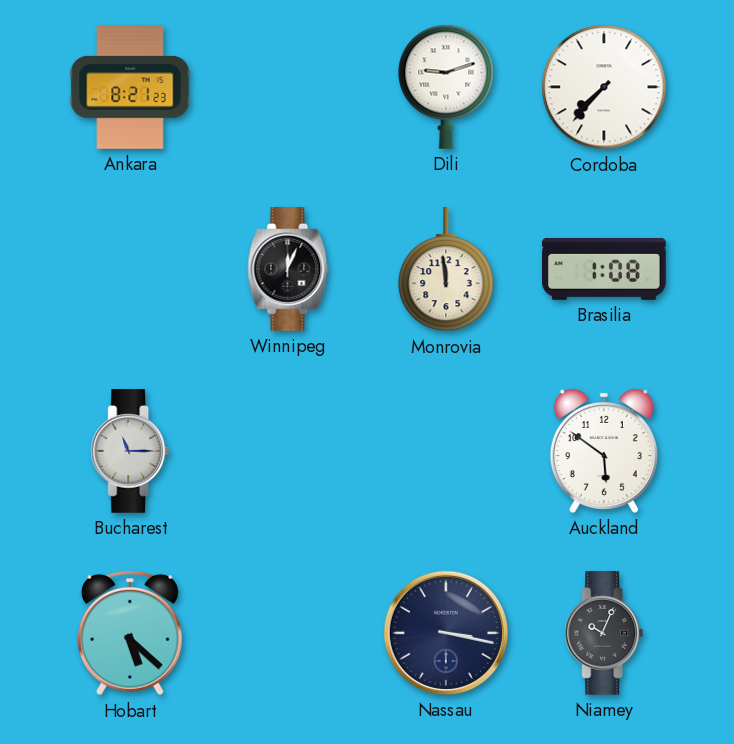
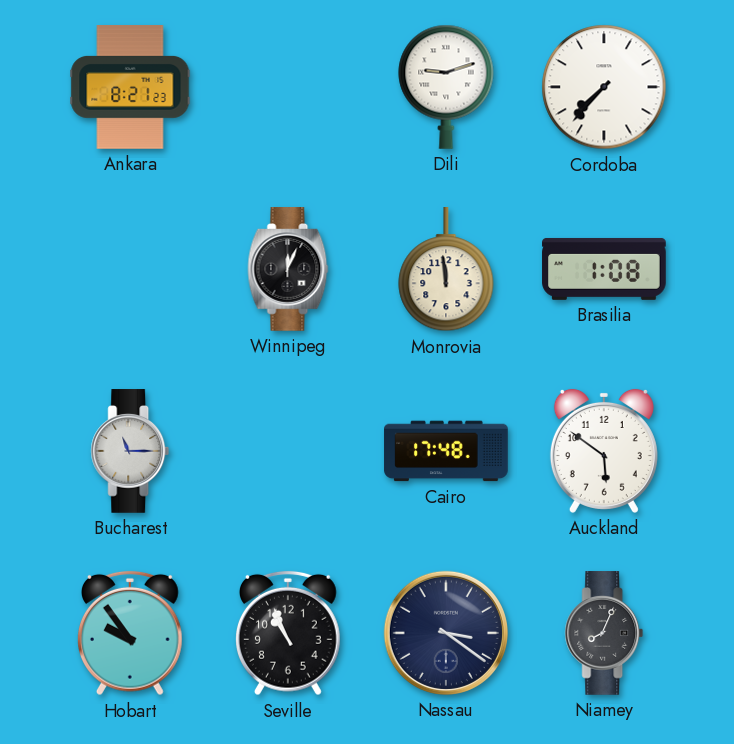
Cairo: none -> 17:48
Hobart: 5:22 -> 9:54
Seville: none -> 10:56
Nassau: 3:17 -> 3:21
Niamey: 10:04 -> 8:04
